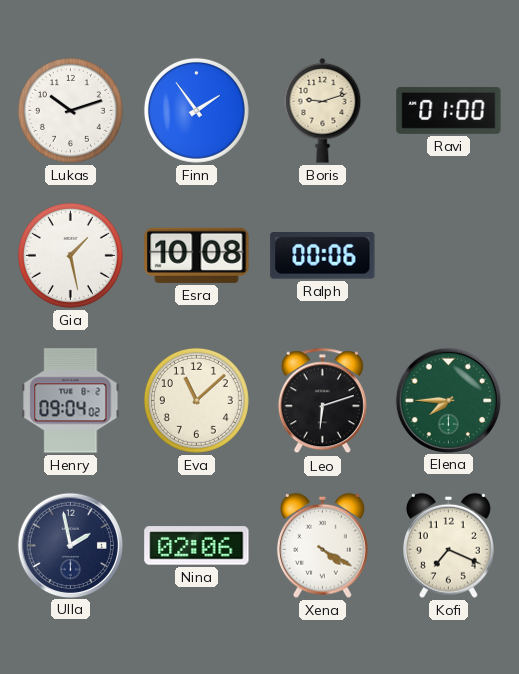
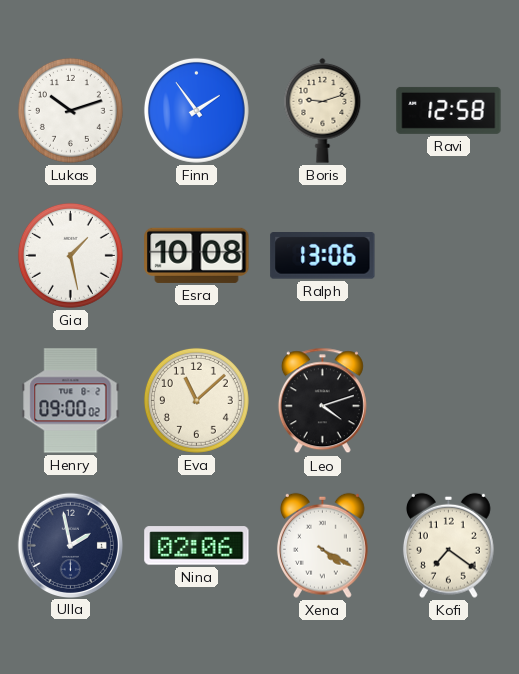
Ravi: 01:00 -> 12:58
Ralph: 00:06 -> 13:06
Henry: 09:04 -> 09:00
Leo: 6:12 -> 4:12
Elena: 7:45 -> none
Kofi: 7:19 -> 7:21
